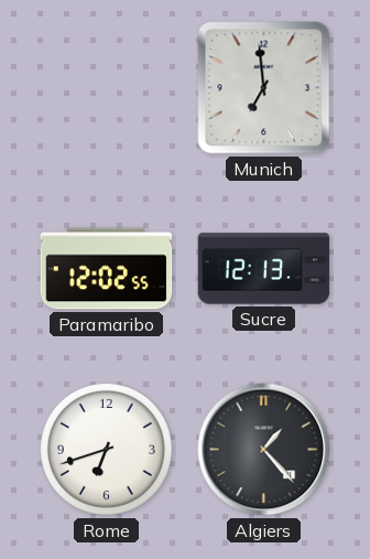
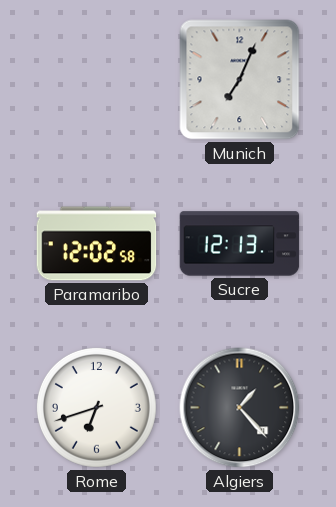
Munich: 6:59 -> 7:04
Paramaribo: 12:02:55 -> 12:02:58
